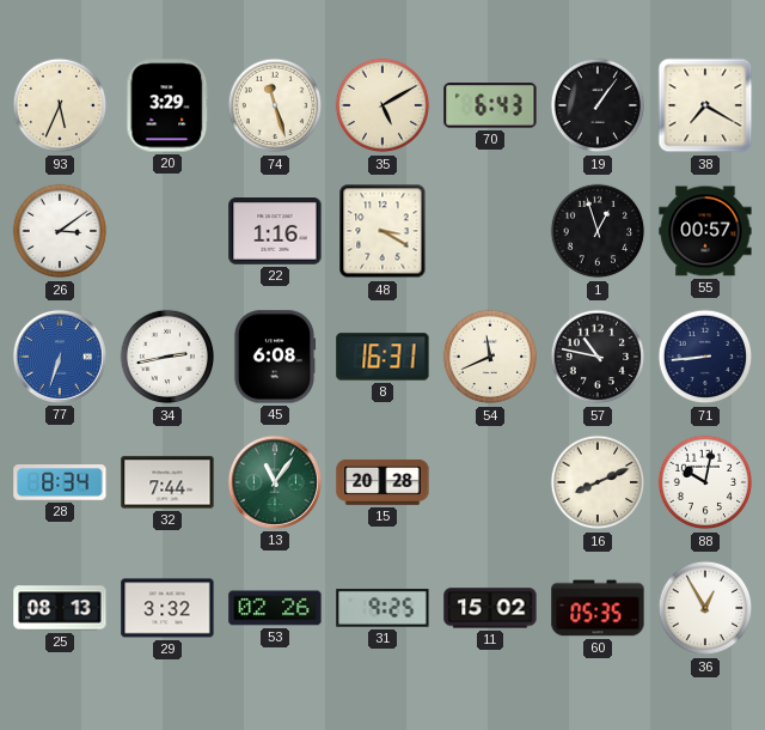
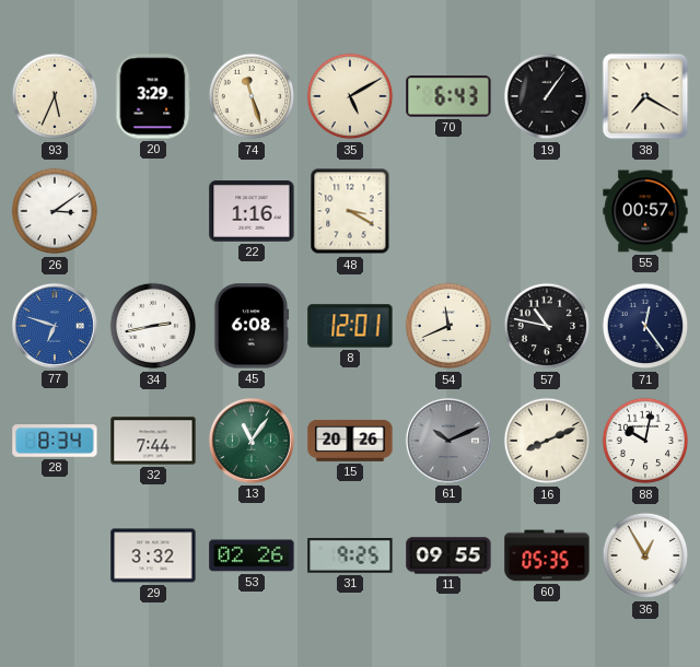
1: 12:57 -> none
77: 6:33 -> 6:48
8: 16:31 -> 12:01
71: 8:44 -> 12:24
15: 20:28 -> 20:26
61: none -> 10:11
25: 08:13 -> none
11: 15:02 -> 09:55
